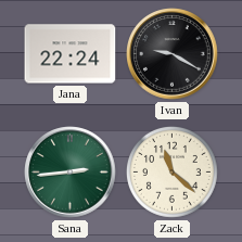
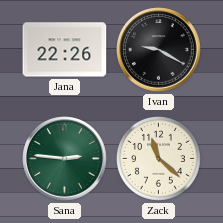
Jana: 22:24 -> 22:26
Sana: 2:44 -> 2:46
